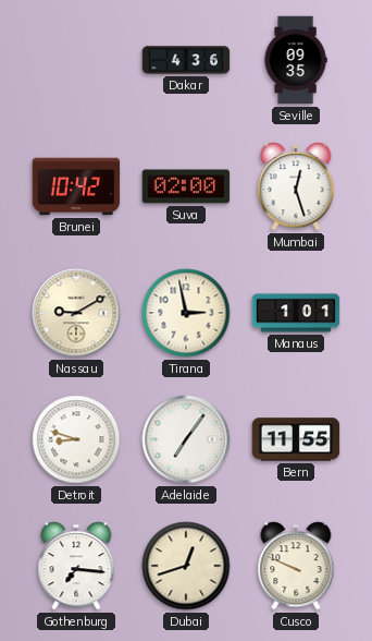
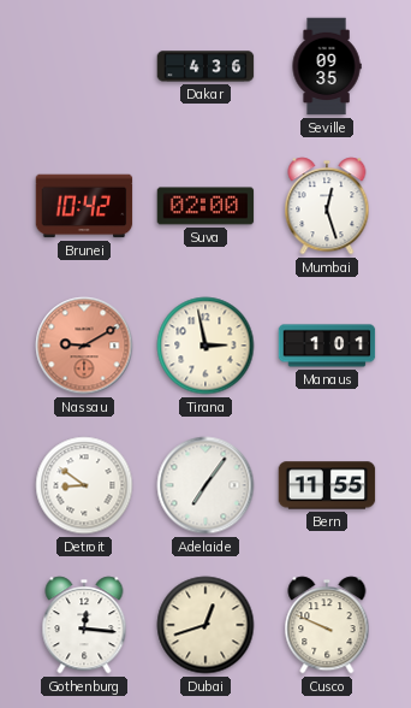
Nassau dial: cream -> salmon
Detroit: 8:48 -> 8:51
Gothenburg: 7:16 -> 12:16
